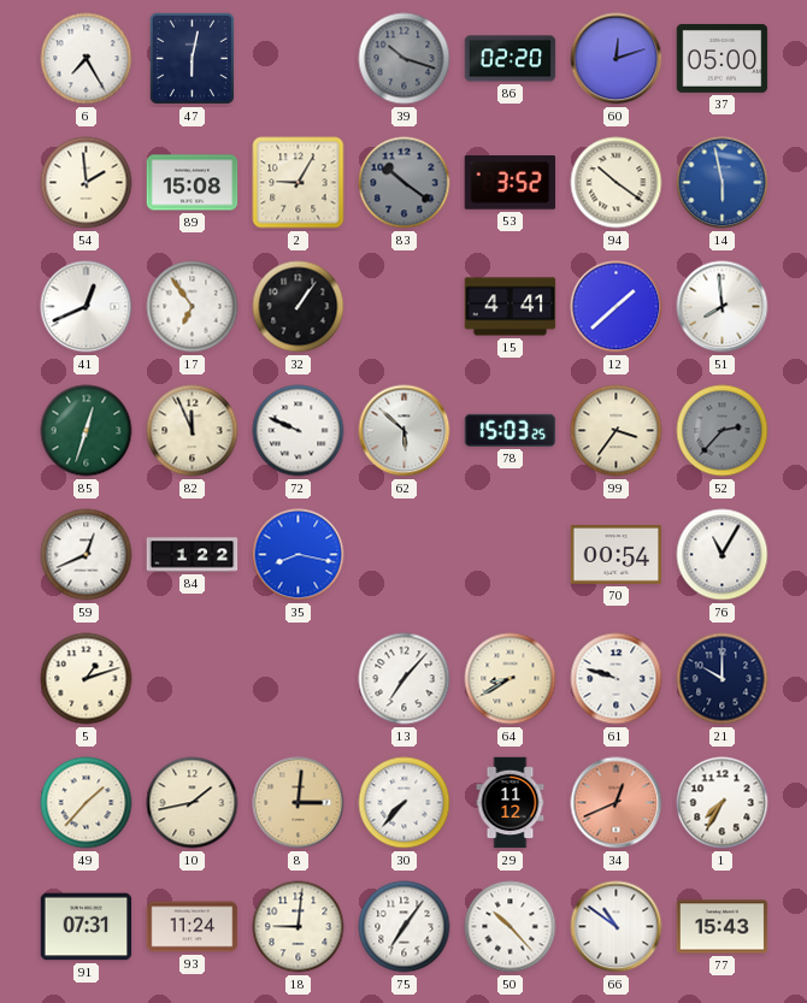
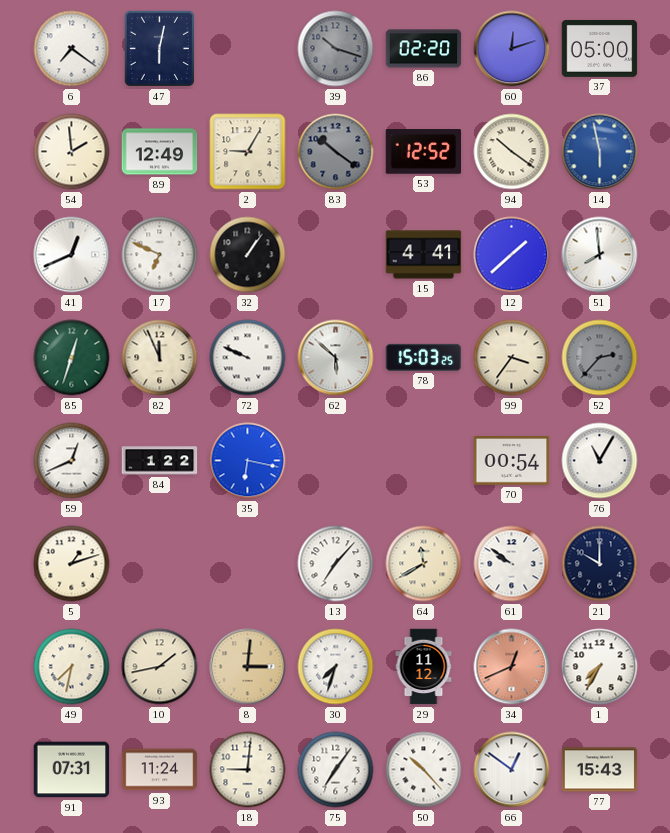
6: 7:25 -> 7:21
89: 15:08 -> 12:49
53: 3:52 -> 12:52
17: 6:54 -> 6:49
35: 8:17 -> 6:17
64: 8:40 -> 11:40
61: 9:48 -> 9:51
49: 1:37 -> 7:32
30: 7:37 -> 7:33
66: 10:51 -> 12:51
